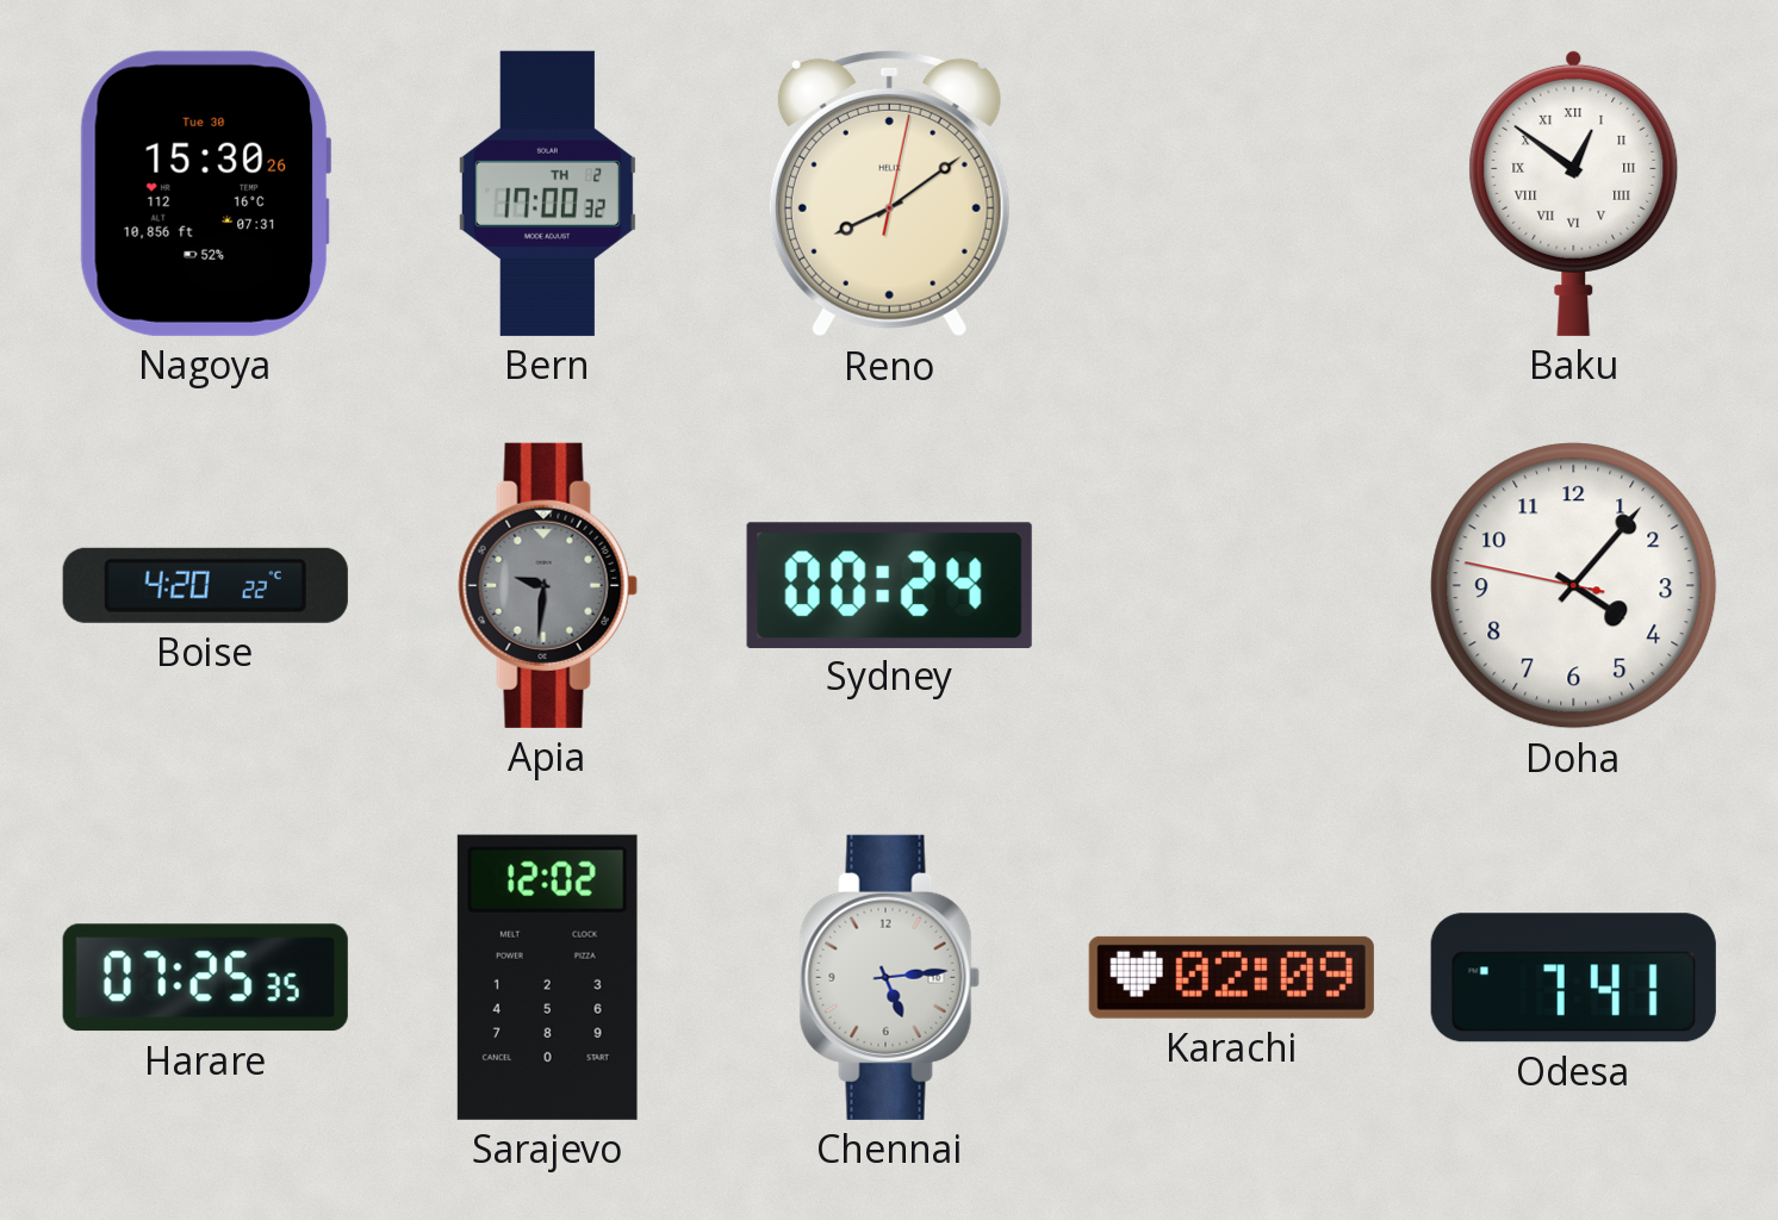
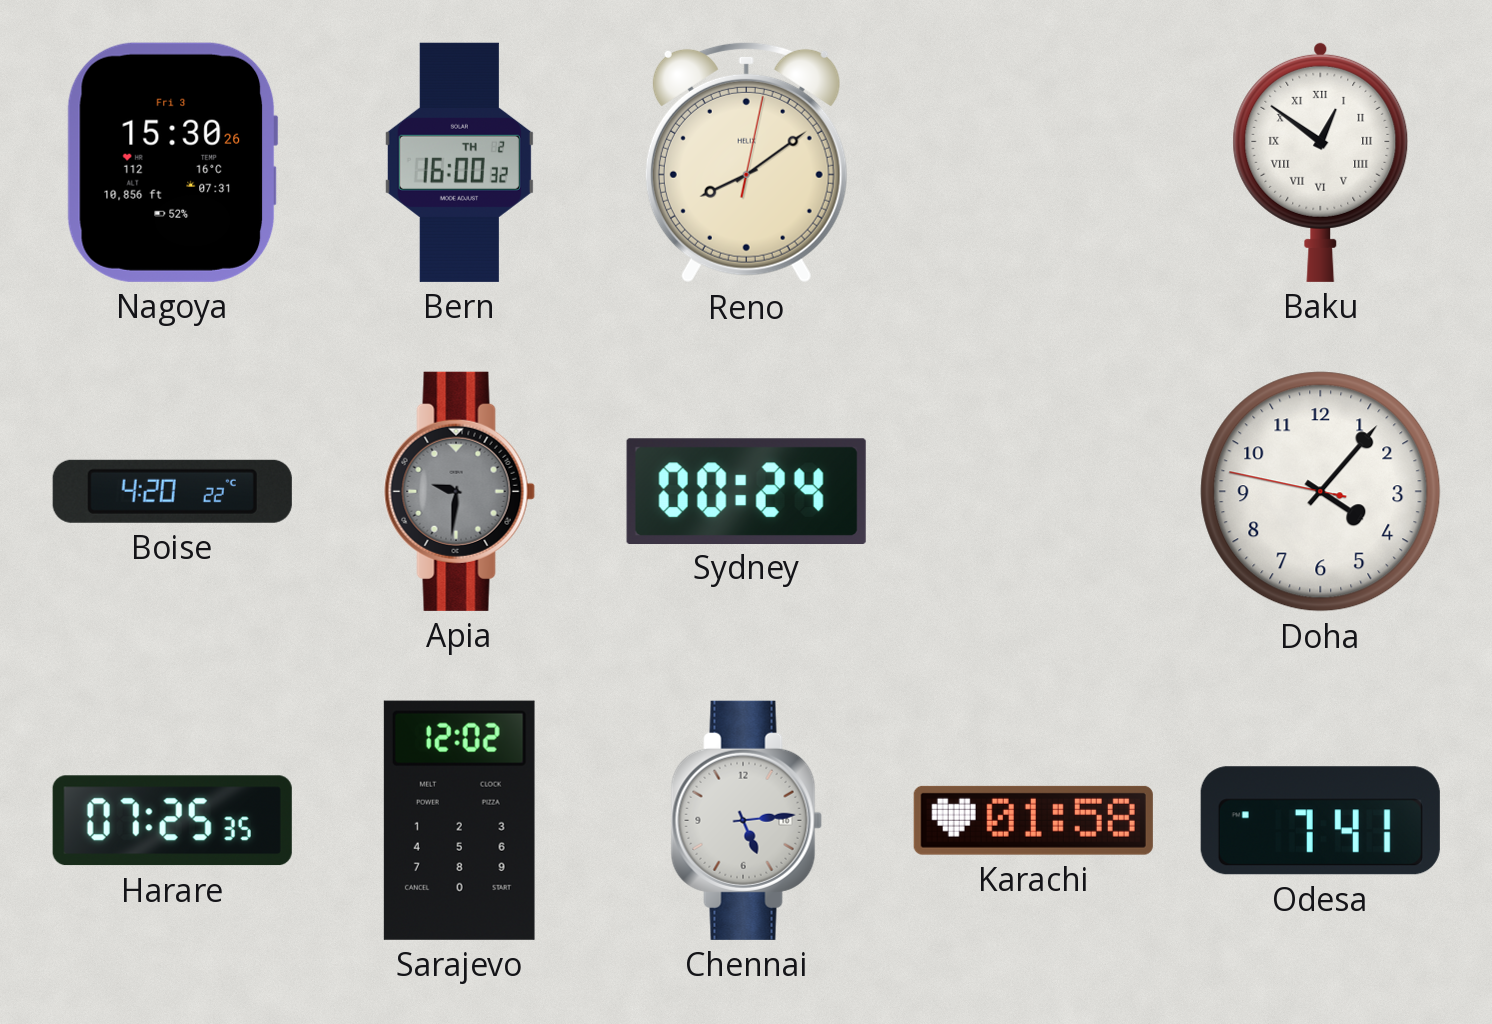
Nagoya date: Tue 30 -> Fri 3
Bern: 17:00 -> 16:00
Karachi: 02:09 -> 01:58
